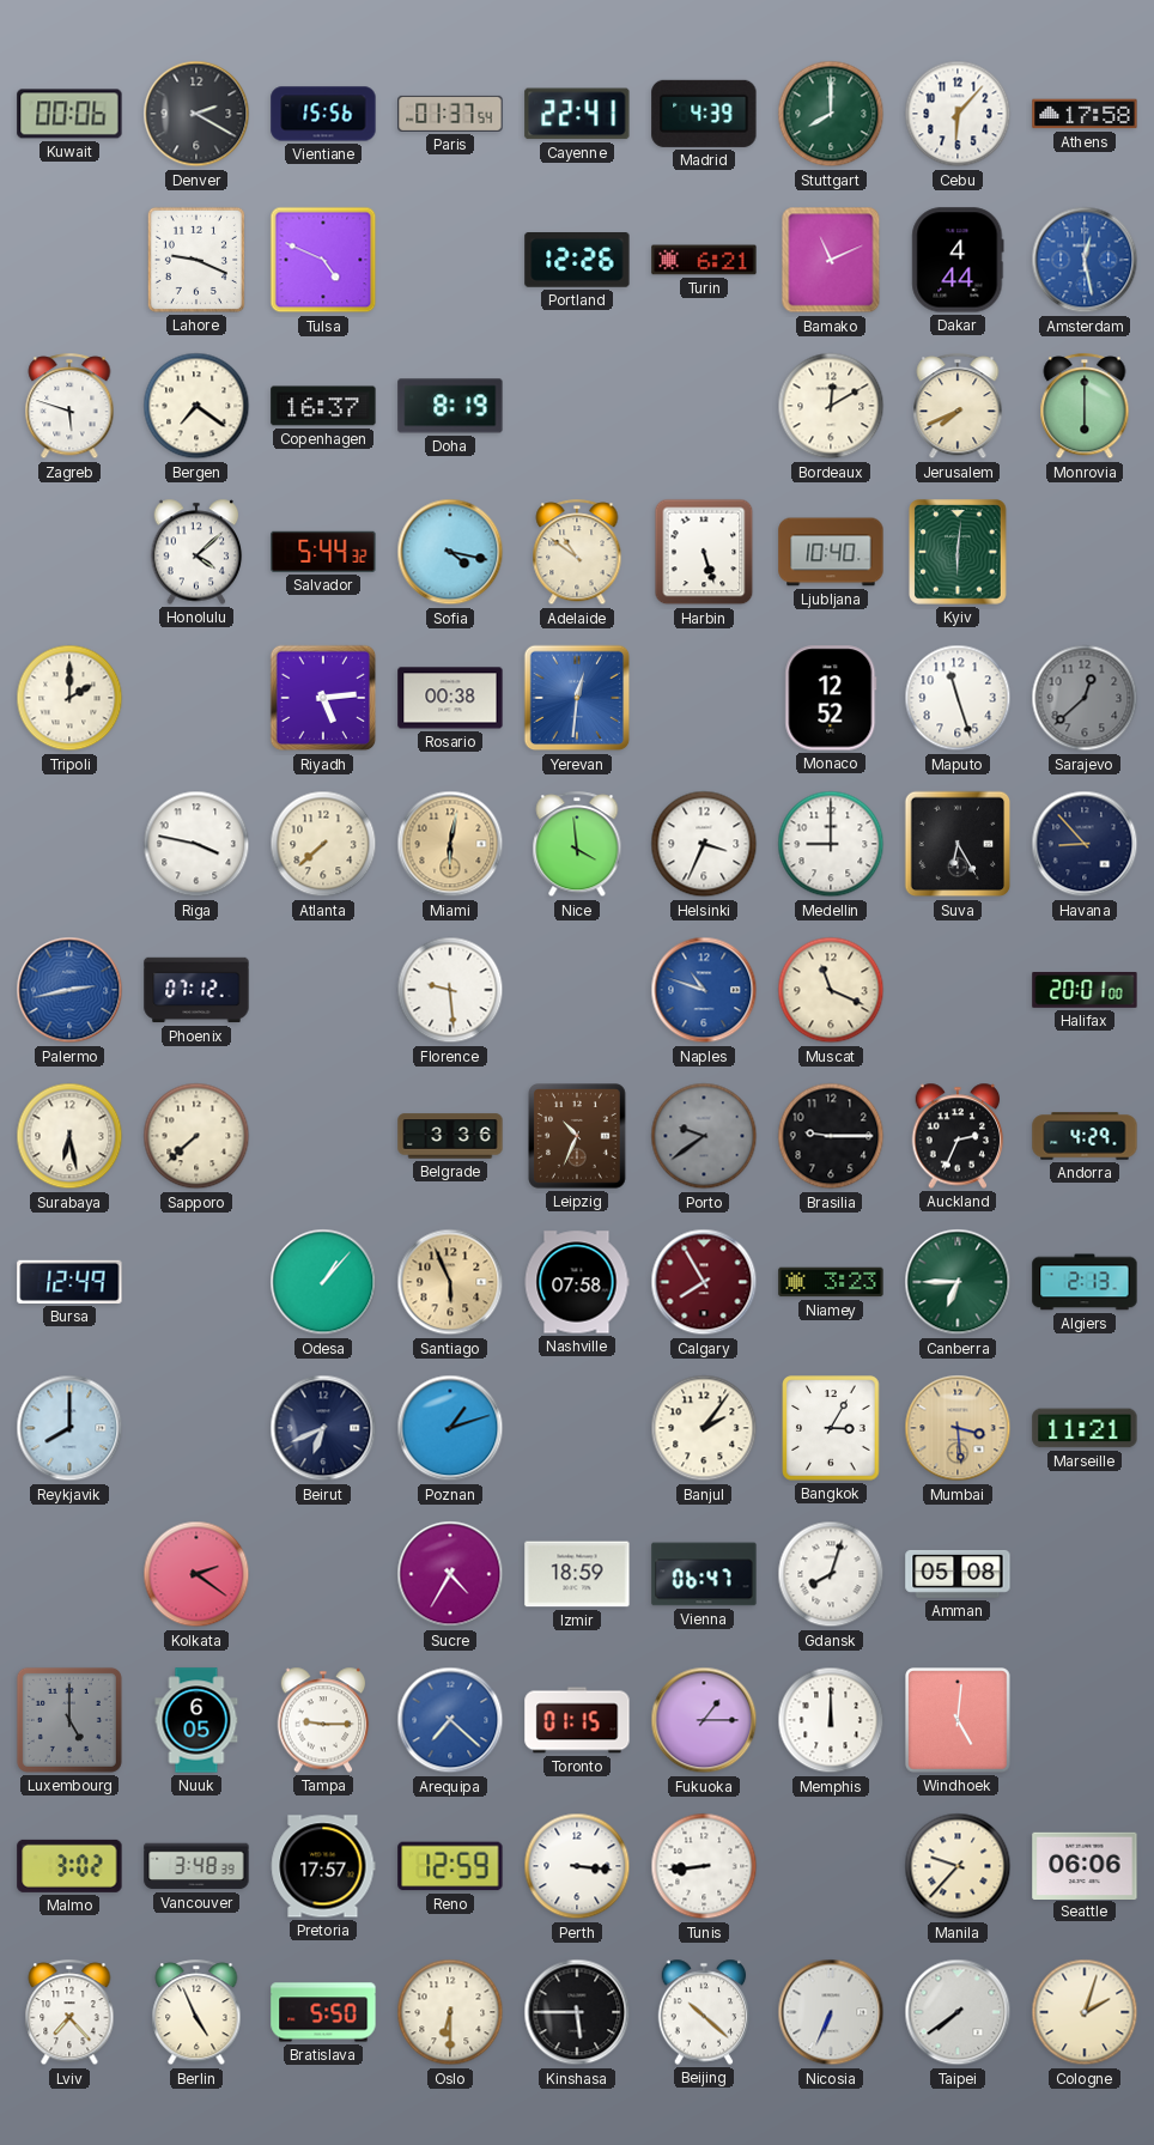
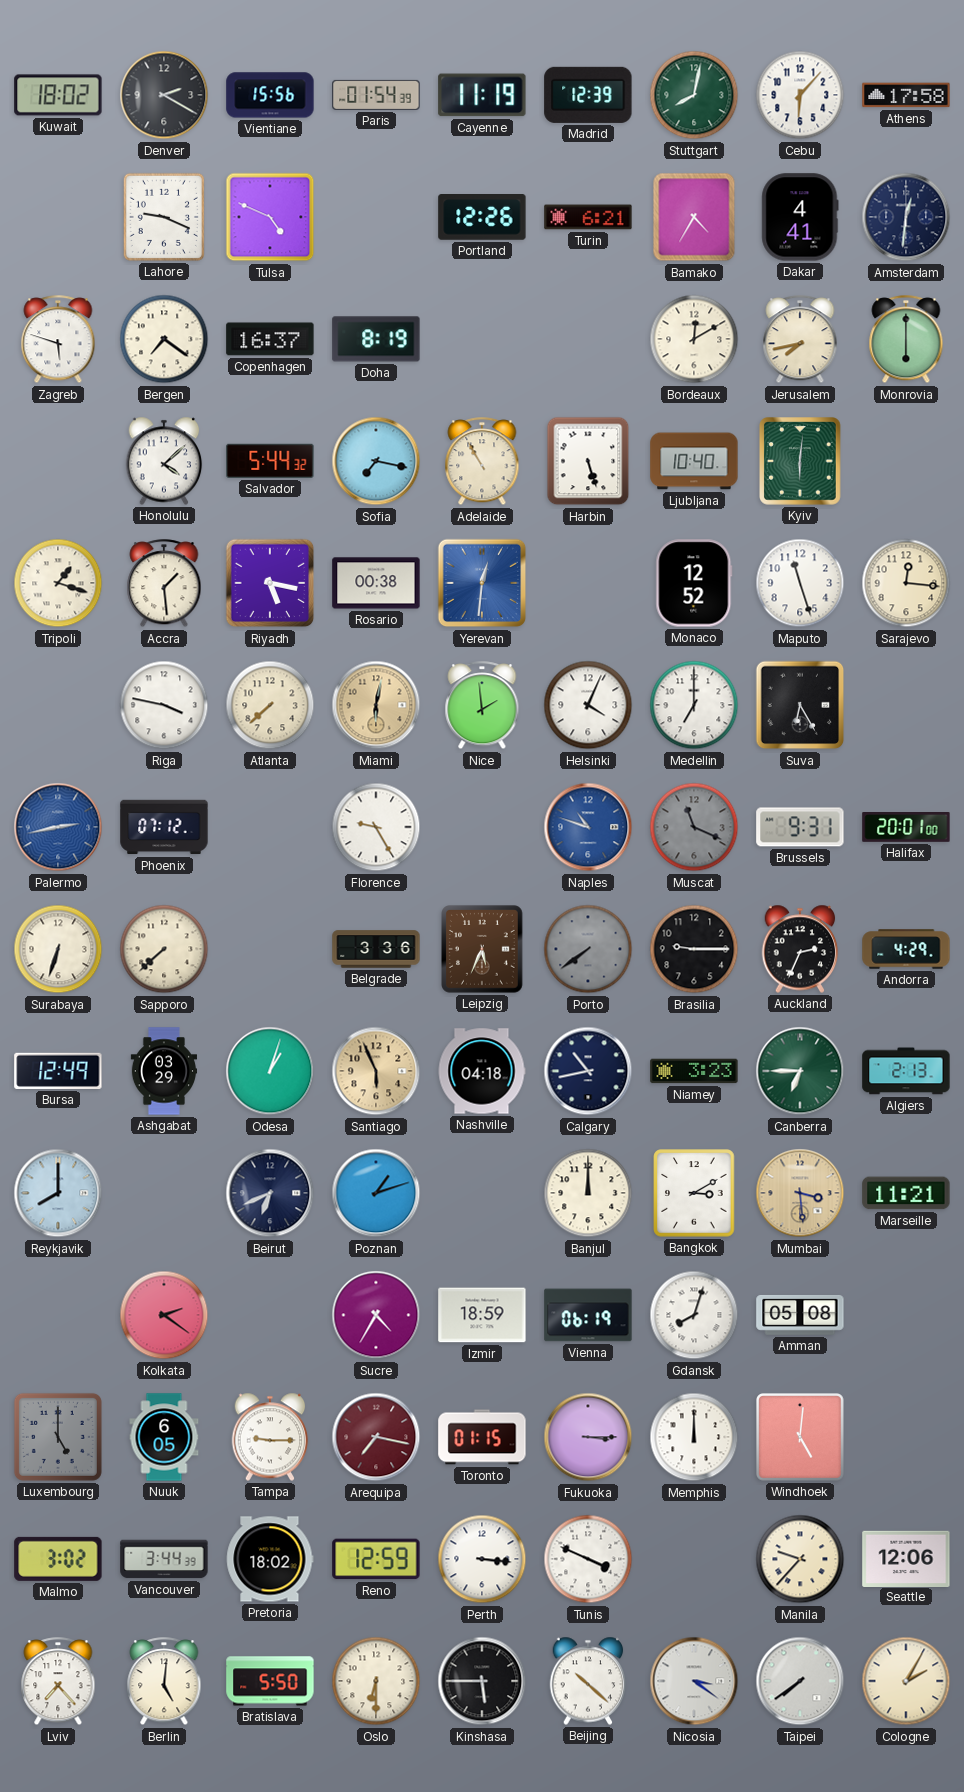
Kuwait: 00:06 -> 18:02
Paris: 01:37 -> 01:54
Cayenne: 22:41 -> 11:19
Madrid: 4:39 -> 12:39
Stuttgart: 8:00 -> 8:02
Bamako: 11:11 -> 4:35
Dakar: 4:44 -> 4:41
Amsterdam: 12:28 -> 12:31
Amsterdam dial: blue -> navy
Jerusalem: 7:41 -> 7:43
Sofia: 4:17 -> 7:17
Adelaide: 10:51 -> 10:55
Tripoli: 2:00 -> 1:18
Accra: none -> 1:29
Riyadh: 5:14 -> 5:17
Sarajevo: 12:38 -> 12:16
Sarajevo dial: grey -> cream
Nice: 3:59 -> 1:59
Helsinki: 3:34 -> 4:04
Medellin: 9:00 -> 7:00
Havana: 8:53 -> none
Florence: 9:29 -> 9:25
Muscat dial: cream -> grey
Brussels: none -> 9:31
Surabaya: 6:28 -> 6:33
Leipzig: 10:34 -> 5:34
Porto: 9:39 -> 7:39
Ashgabat: none -> 03:29
Odesa: 1:07 -> 1:03
Nashville: 07:58 -> 04:18
Calgary: 7:55 -> 10:43
Calgary dial: burgundy -> navy
Banjul: 2:06 -> 12:00
Bangkok: 3:05 -> 3:10
Vienna: 06:47 -> 06:19
Arequipa: 7:22 -> 7:17
Arequipa dial: blue -> burgundy
Fukuoka: 1:15 -> 3:15
Vancouver: 3:48 -> 3:44
Pretoria: 17:57 -> 18:02
Tunis: 8:44 -> 3:49
Seattle: 06:06 -> 12:06
Berlin: 4:56 -> 5:01
Nicosia: 6:34 -> 3:21
Cologne: 2:03 -> 2:05
